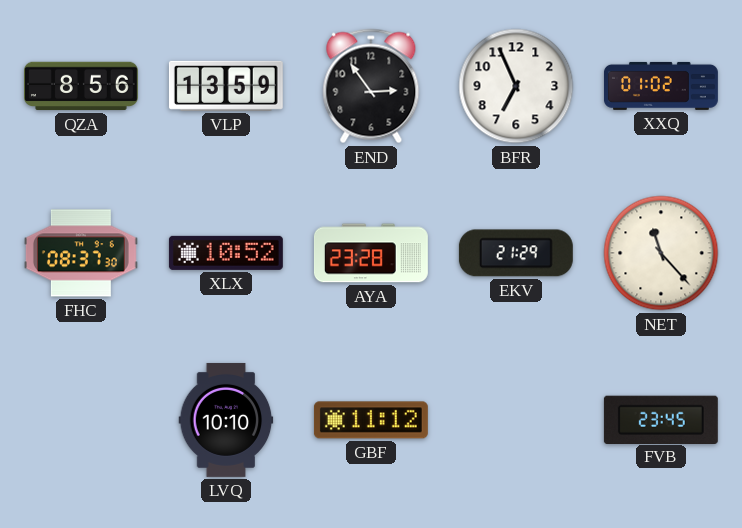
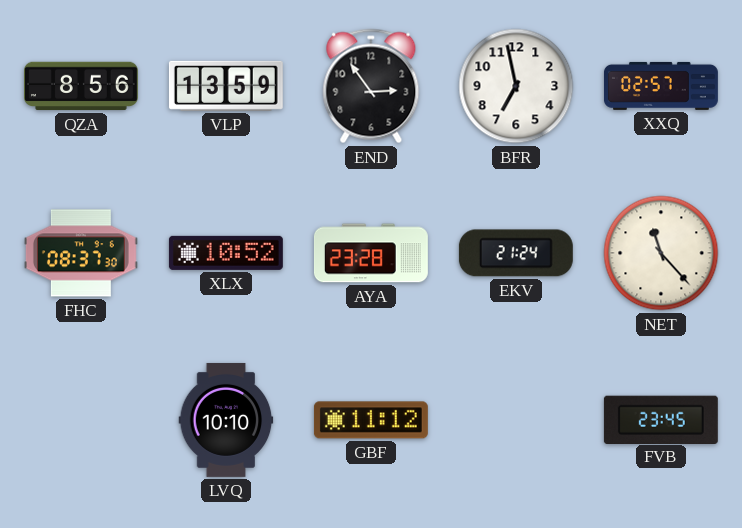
BFR: 6:56 -> 6:58
XXQ: 01:02 -> 02:57
EKV: 21:29 -> 21:24
